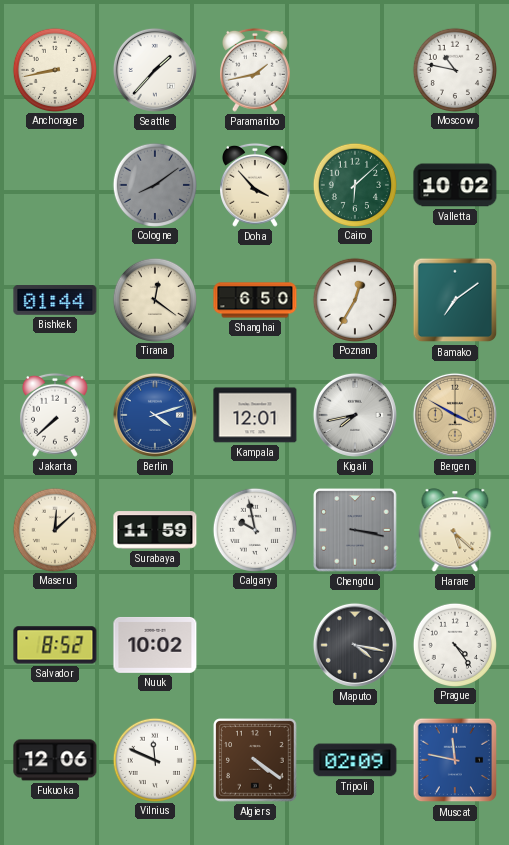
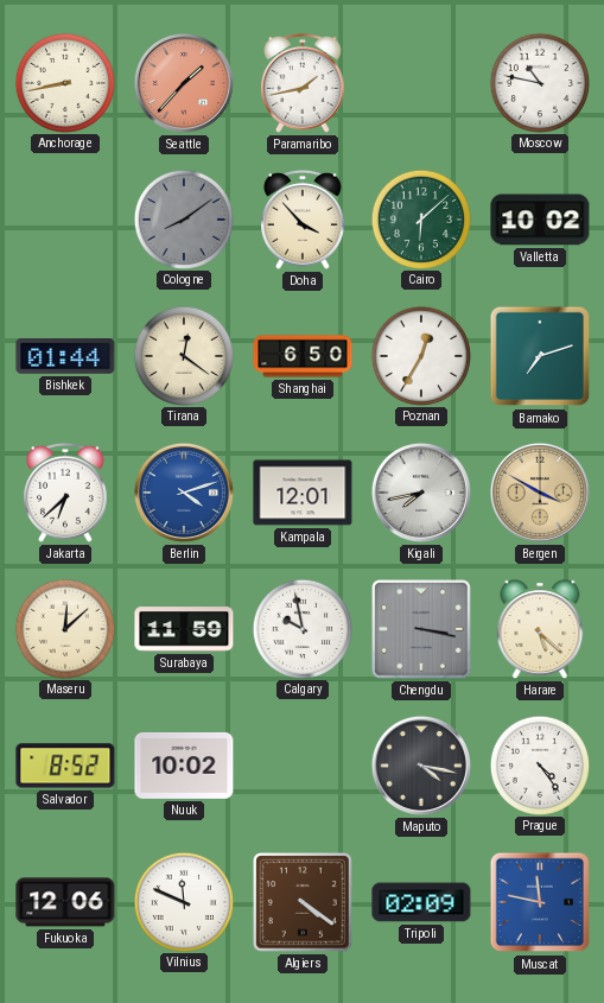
Seattle dial: white -> salmon
Bamako: 7:09 -> 7:12
Jakarta: 7:38 -> 6:38
